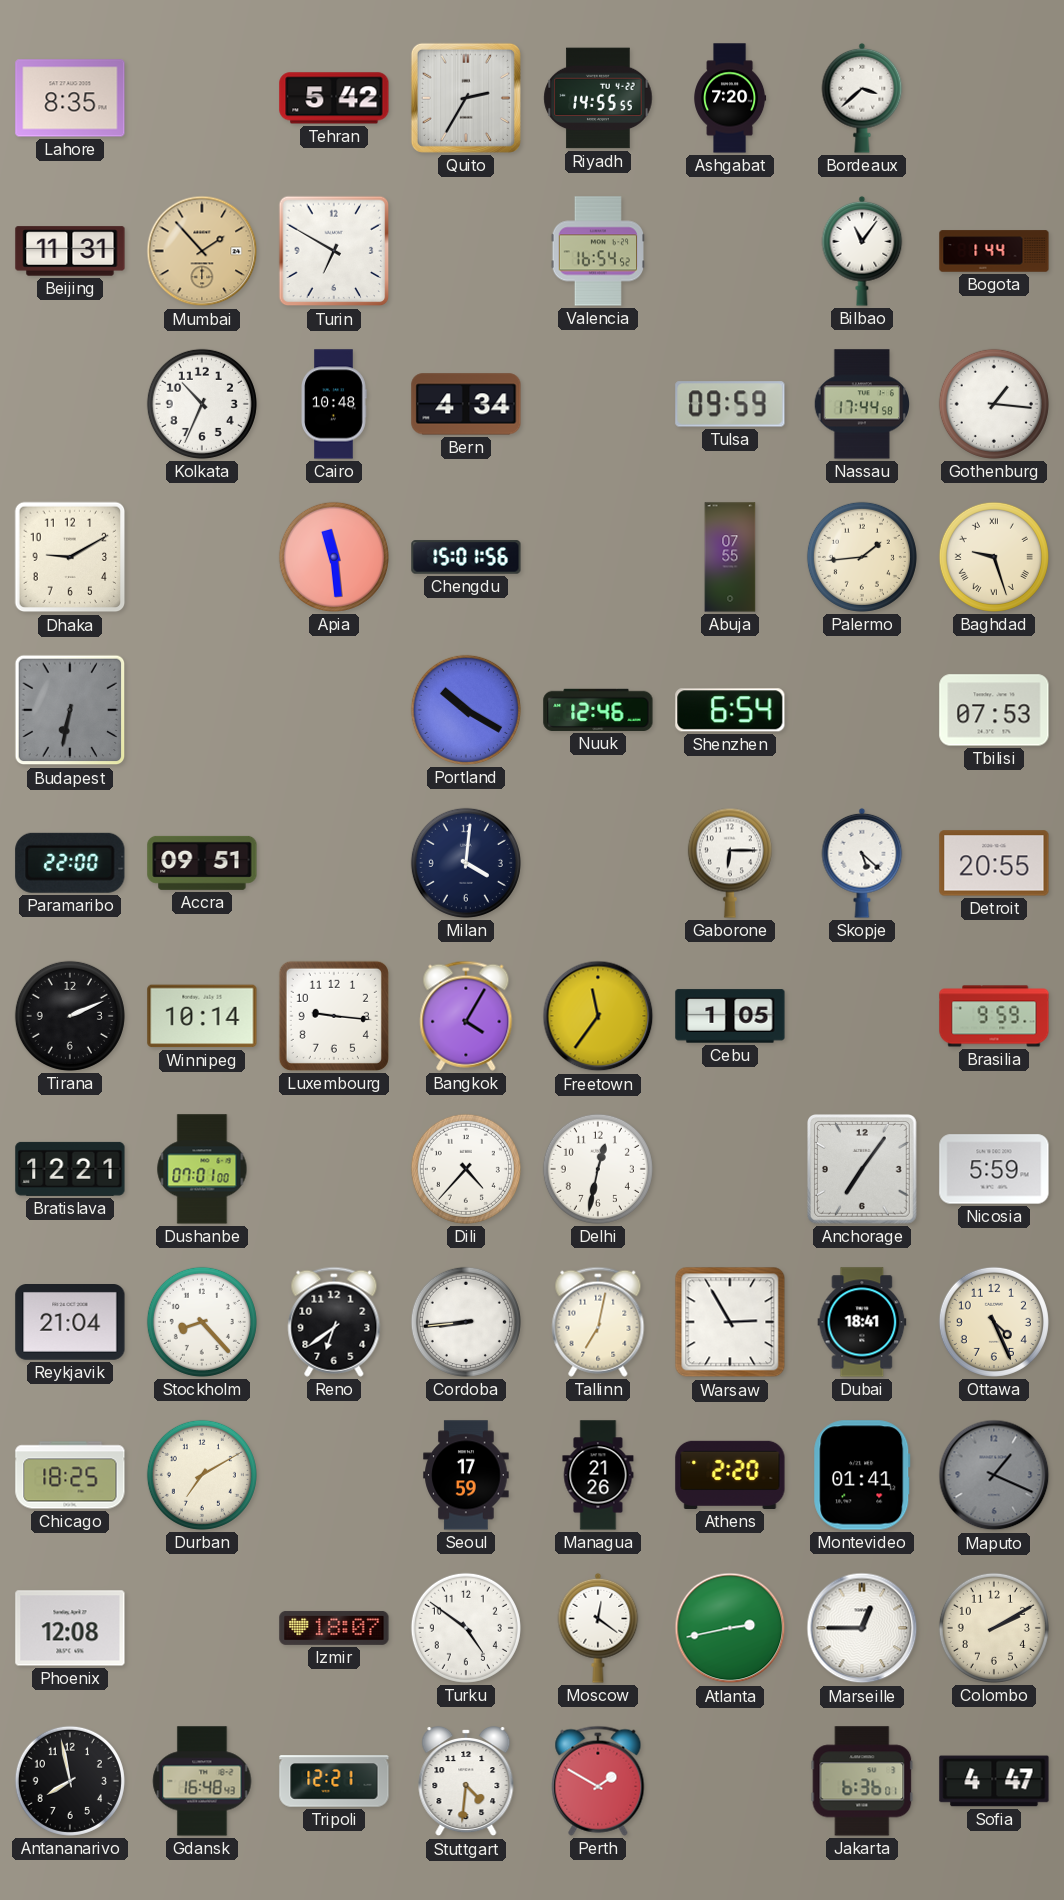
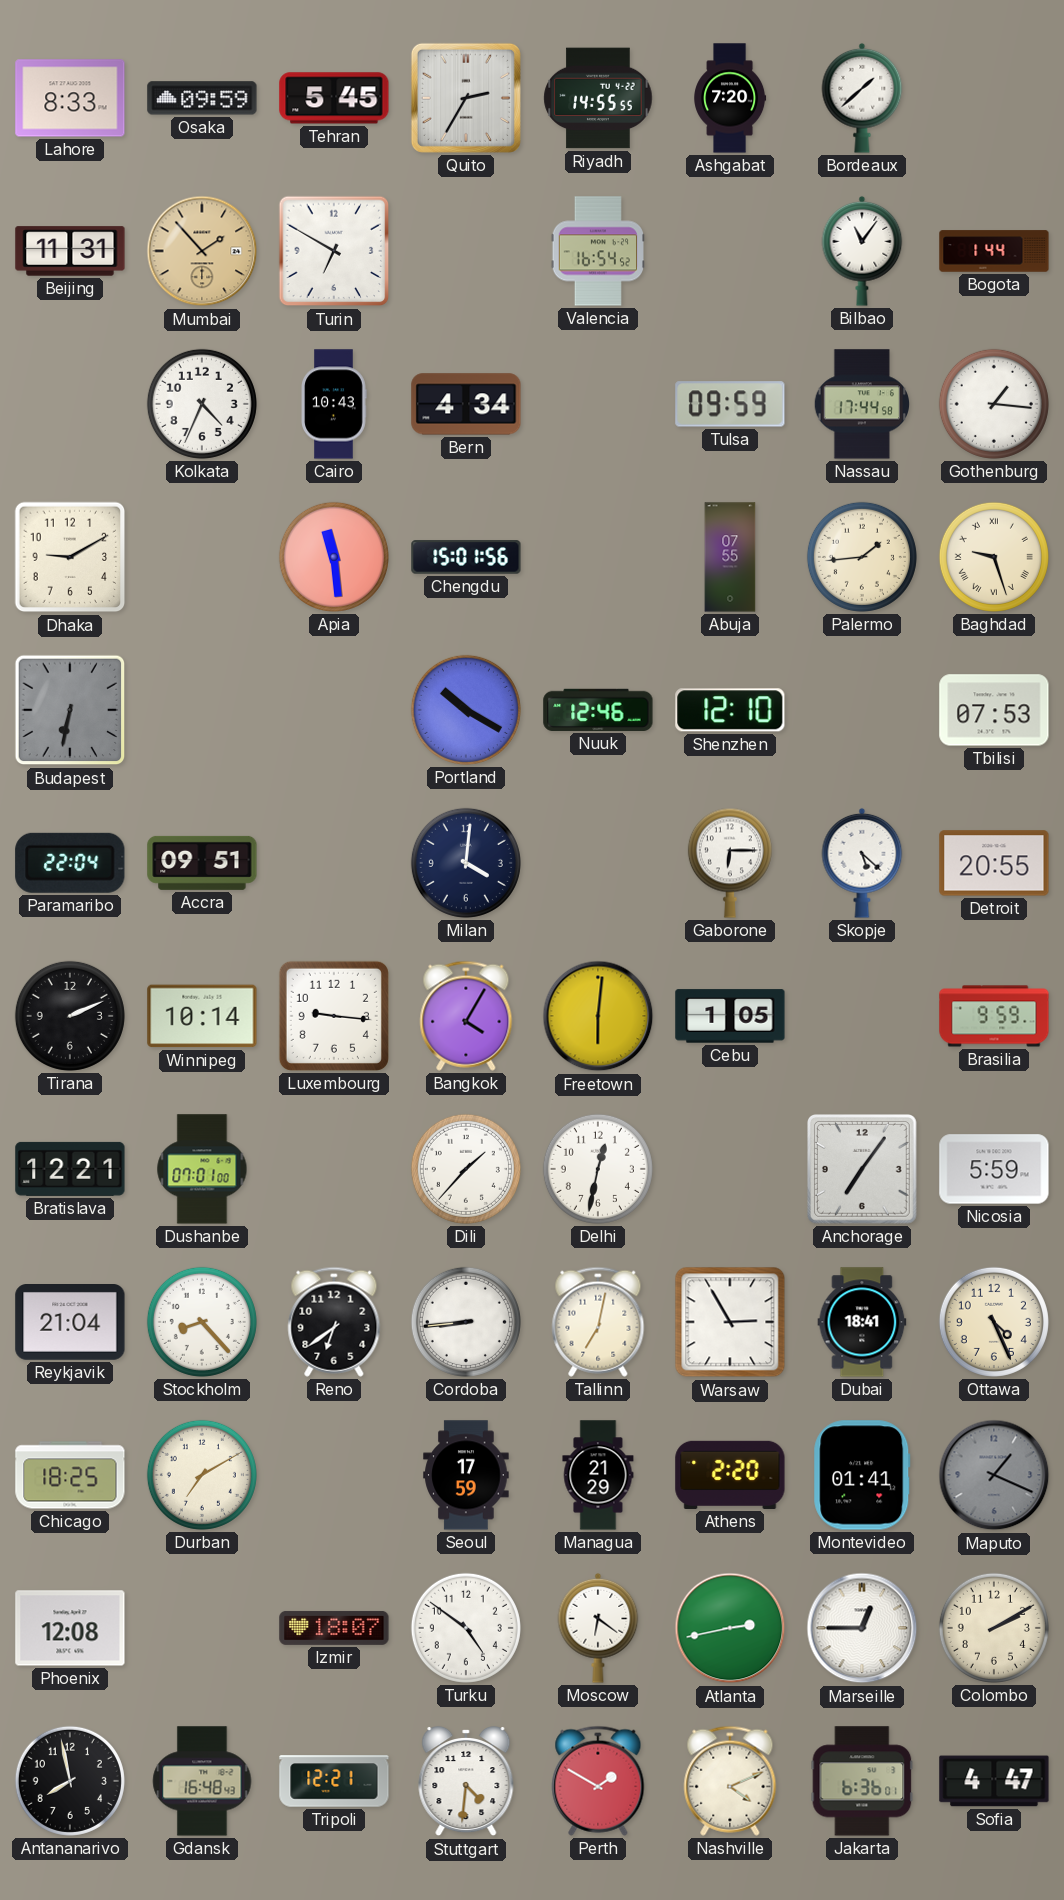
Lahore: 8:35 -> 8:33
Osaka: none -> 09:59
Tehran: 5:42 -> 5:45
Bordeaux: 3:38 -> 1:38
Kolkata: 10:34 -> 4:34
Cairo: 10:48 -> 10:43
Shenzhen: 6:54 -> 12:10
Paramaribo: 22:00 -> 22:04
Freetown: 11:36 -> 6:01
Dili: 4:37 -> 1:37
Managua: 21:26 -> 21:29
Moscow: 12:21 -> 6:21
Nashville: none -> 4:11
